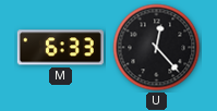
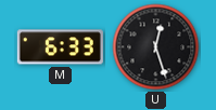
U: 12:23 -> 12:27
